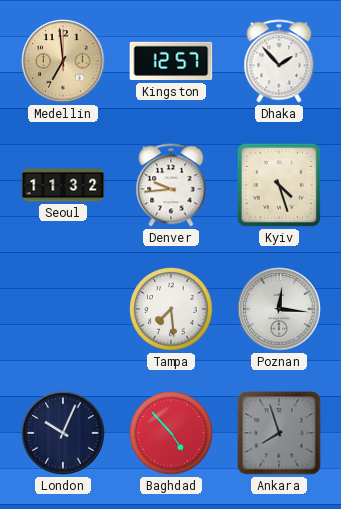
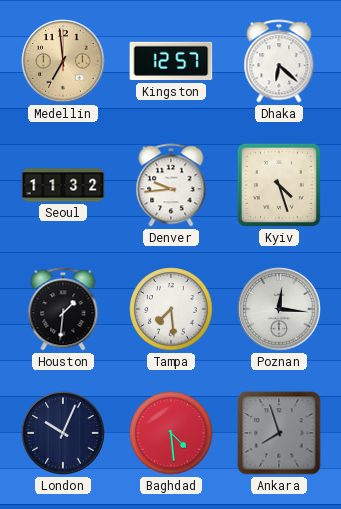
Dhaka: 1:53 -> 6:22
Houston: none -> 1:31
Baghdad: 4:53 -> 4:29
